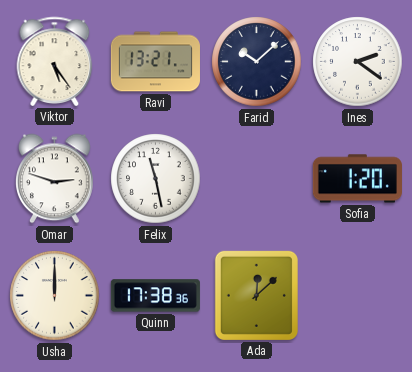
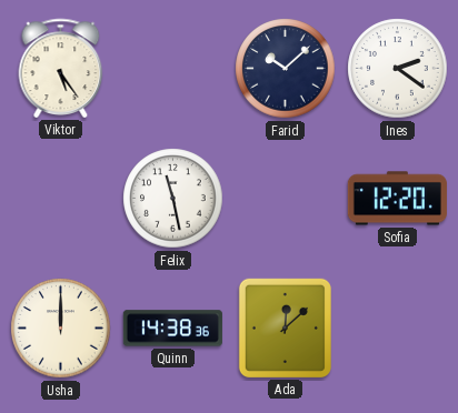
Ravi: 13:21 -> none
Omar: 2:48 -> none
Sofia: 1:20 -> 12:20
Quinn: 17:38 -> 14:38
